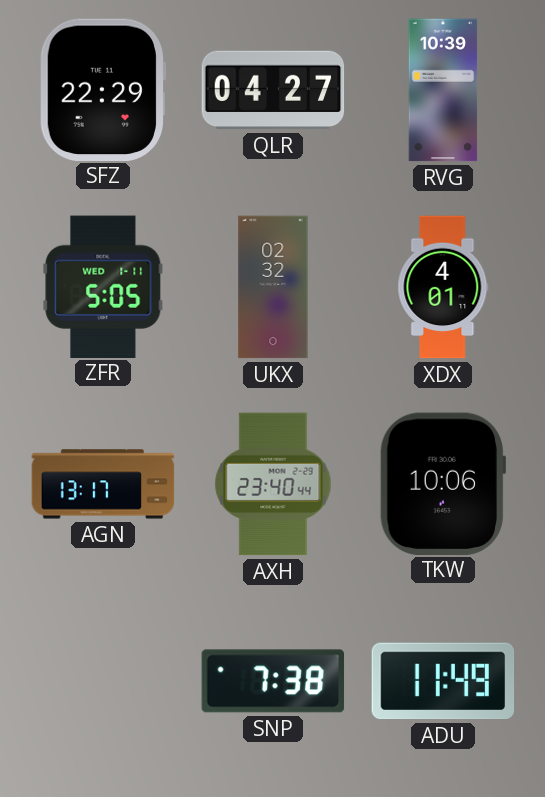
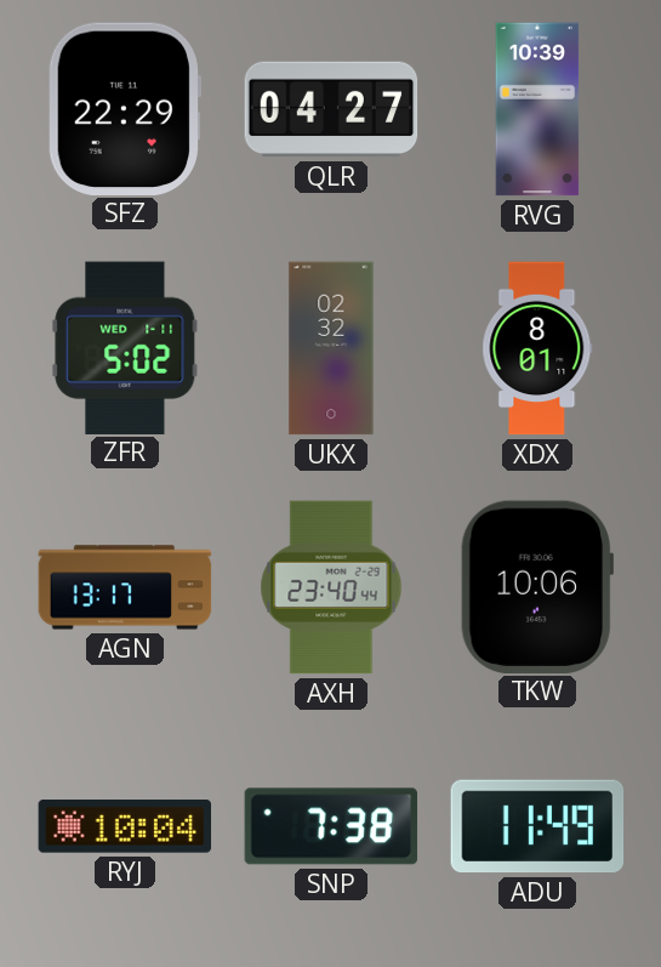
ZFR: 5:05 -> 5:02
XDX: 4:01 -> 8:01
RYJ: none -> 10:04
